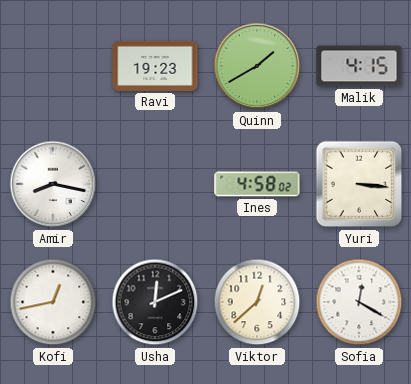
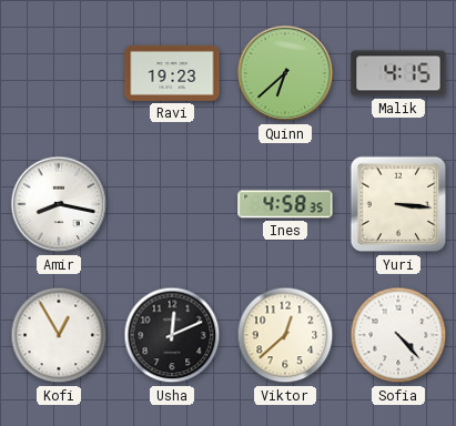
Quinn: 1:40 -> 6:38
Ines: 4:58:02 -> 4:58:35
Kofi: 12:43 -> 12:55
Sofia: 12:20 -> 4:23
